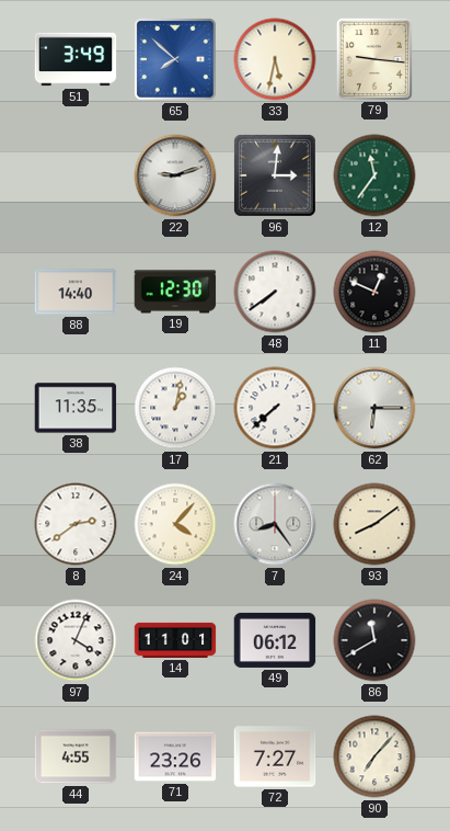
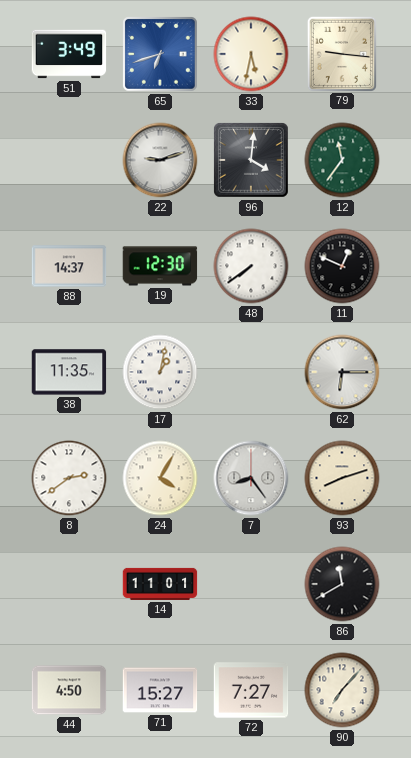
65: 7:52 -> 6:42
96: 3:01 -> 4:01
88: 14:40 -> 14:37
21: 7:38 -> none
24: 4:07 -> 4:05
93: 8:09 -> 8:12
97: 4:04 -> none
49: 06:12 -> none
44: 4:55 -> 4:50
71: 23:26 -> 15:27
